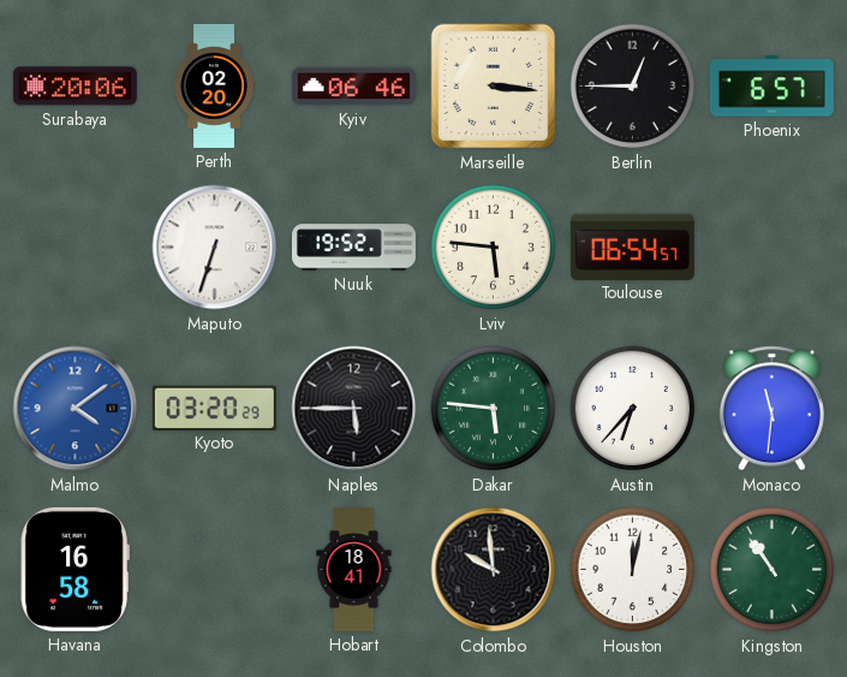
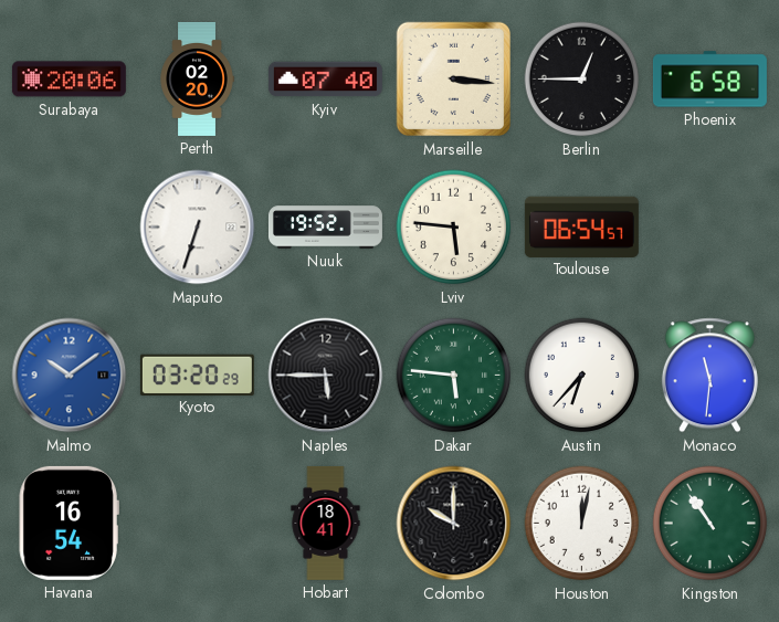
Kyiv: 06:46 -> 07:40
Phoenix: 6:57 -> 6:58
Malmo: 4:09 -> 10:09
Havana: 16:58 -> 16:54
Colombo: 9:59 -> 10:00
